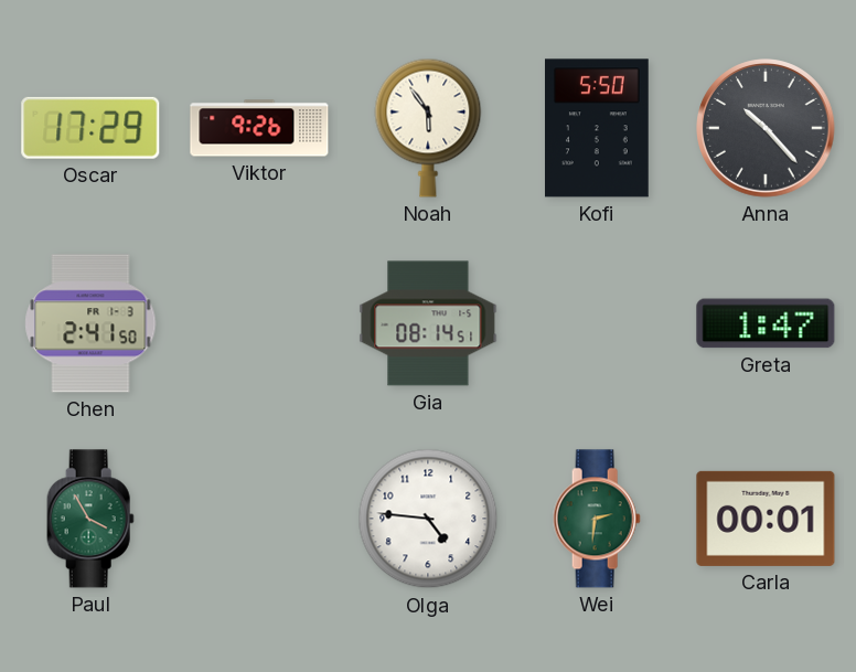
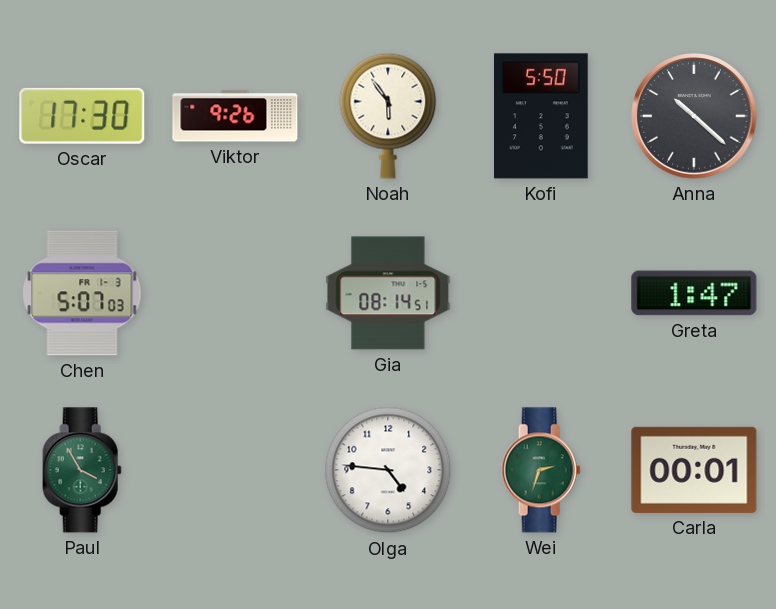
Oscar: 17:29 -> 17:30
Anna: 10:23 -> 10:22
Chen: 2:41 -> 5:07
Wei: 2:31 -> 2:33
